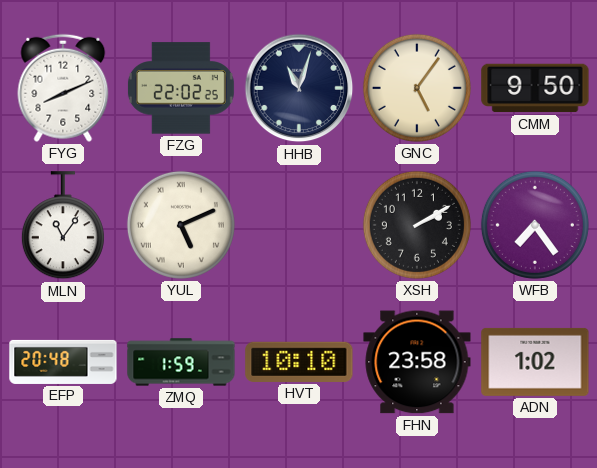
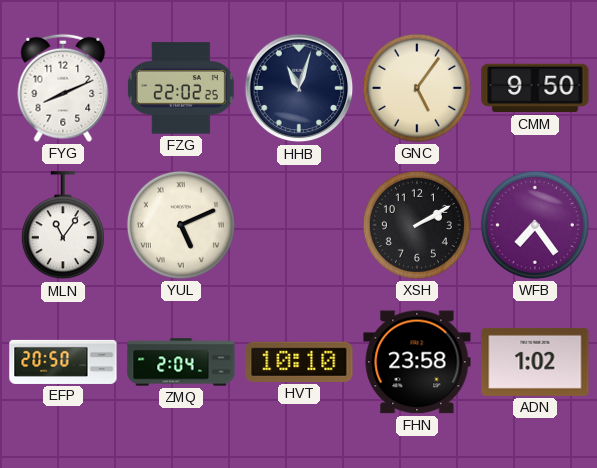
EFP: 20:48 -> 20:50
ZMQ: 1:59 -> 2:04
